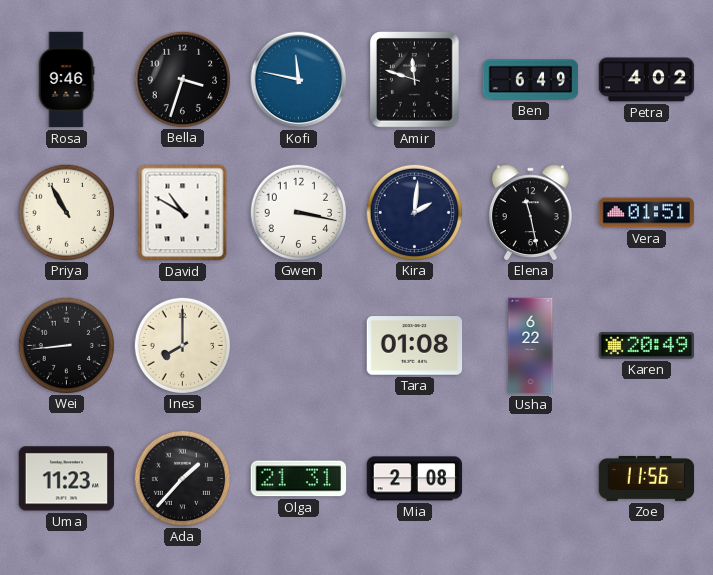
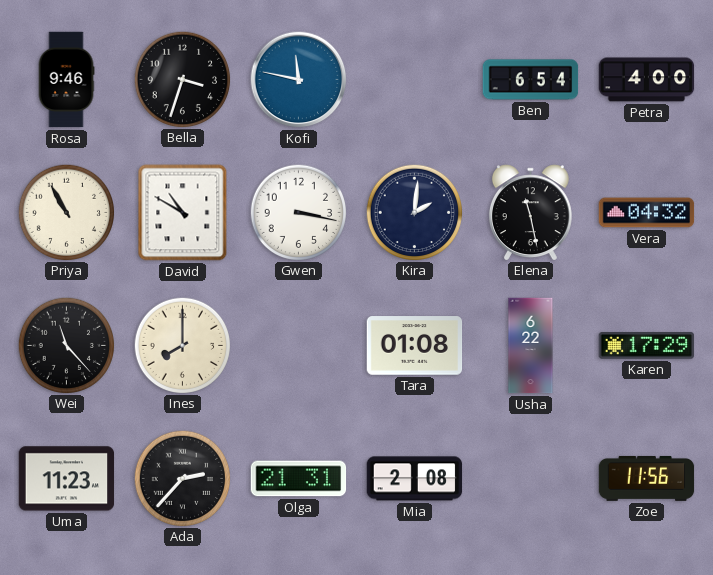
Amir: 11:48 -> none
Ben: 6:49 -> 6:54
Petra: 4:02 -> 4:00
Vera: 01:51 -> 04:32
Wei: 8:44 -> 11:23
Karen: 20:49 -> 17:29
Ada: 1:37 -> 2:37
